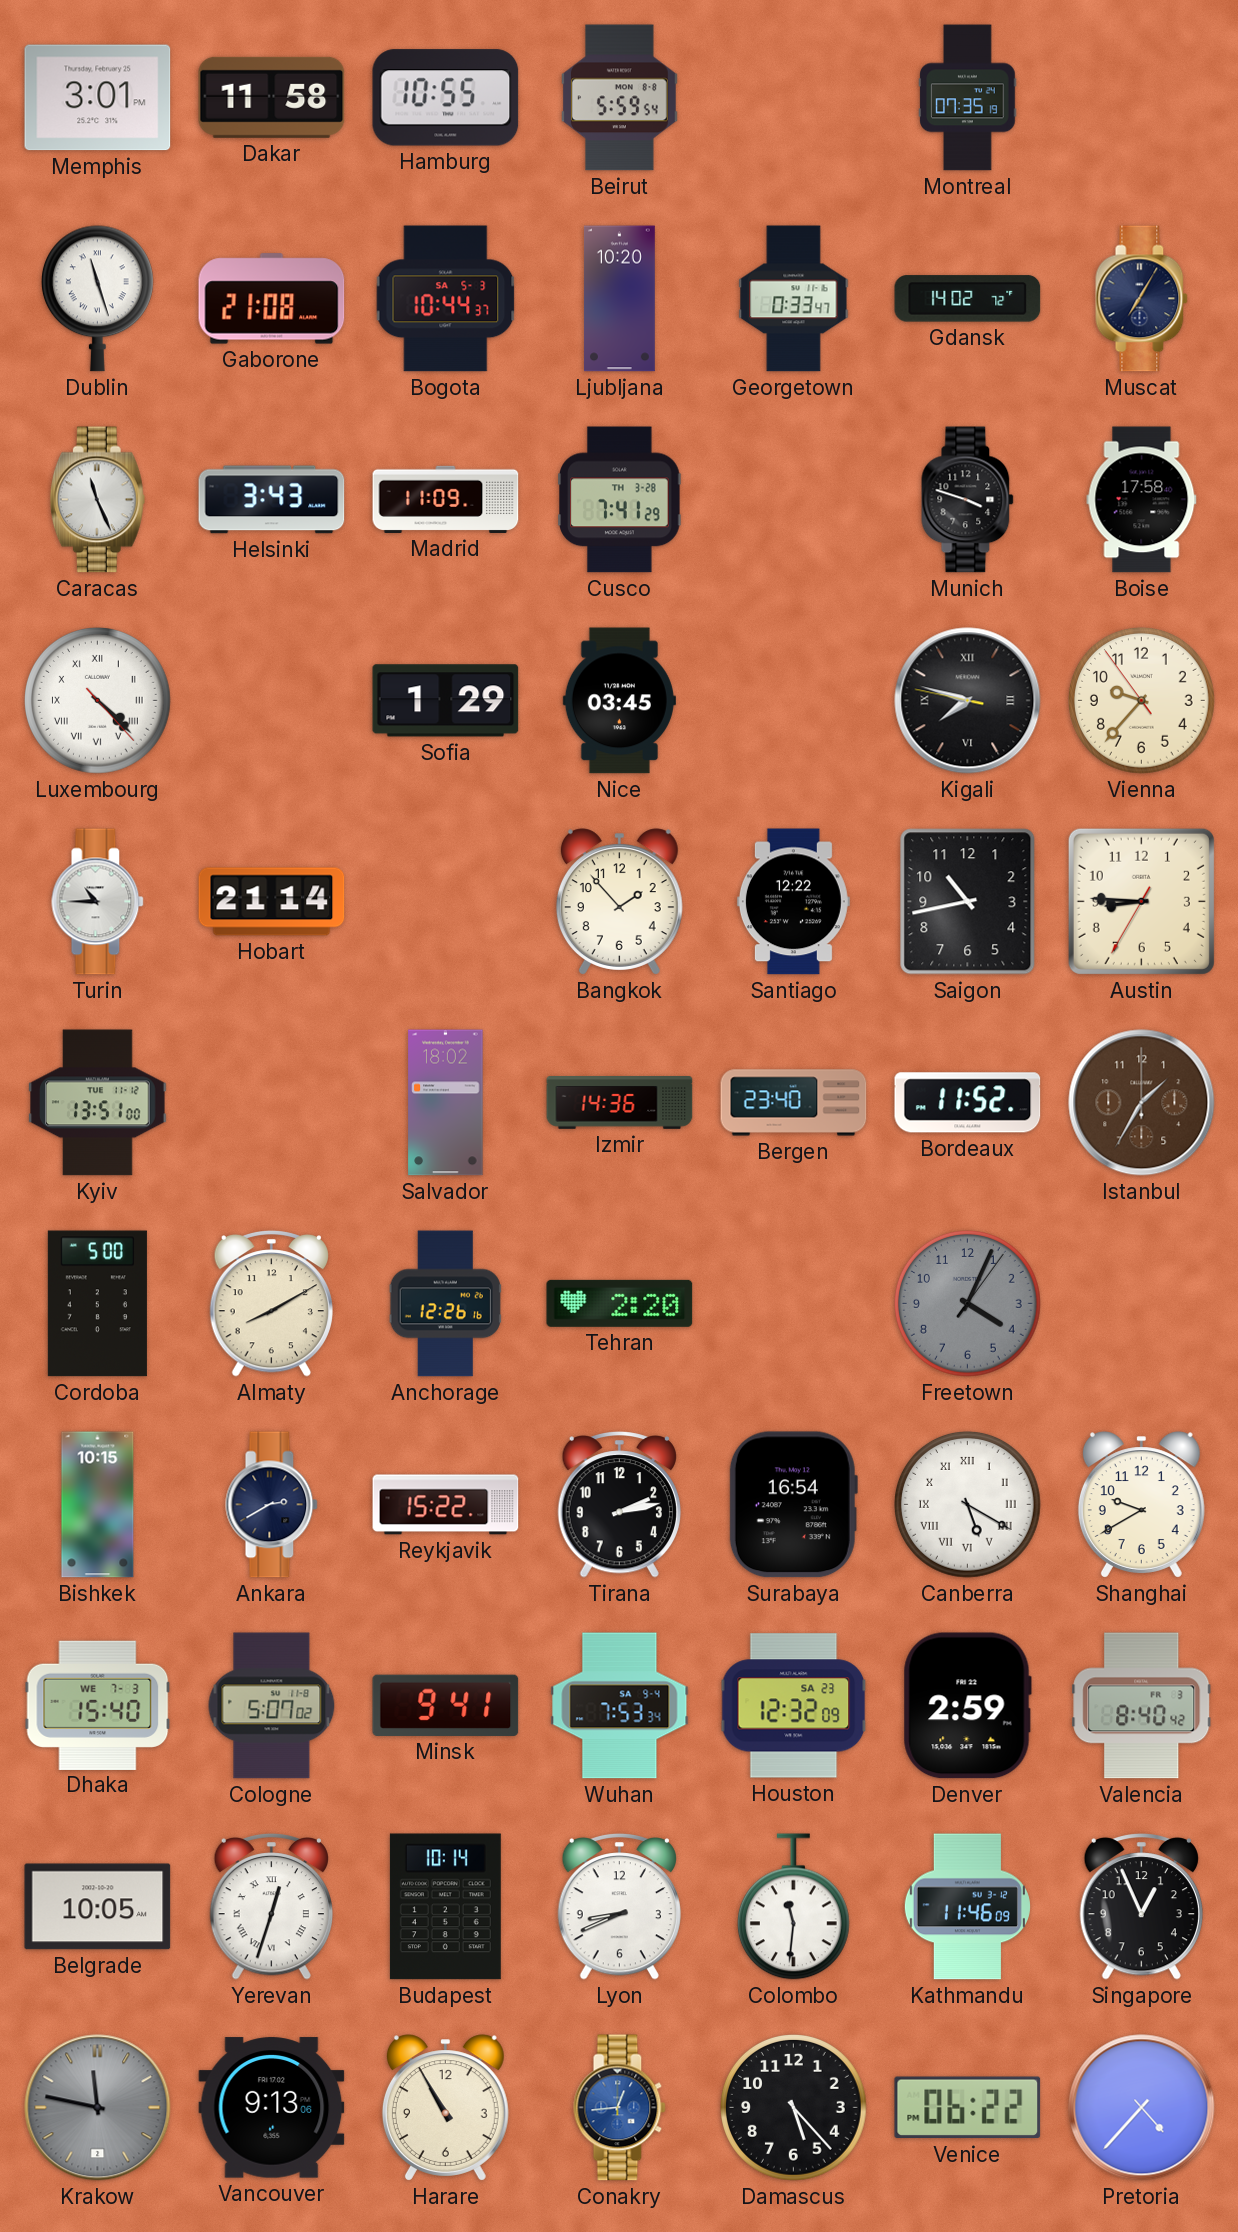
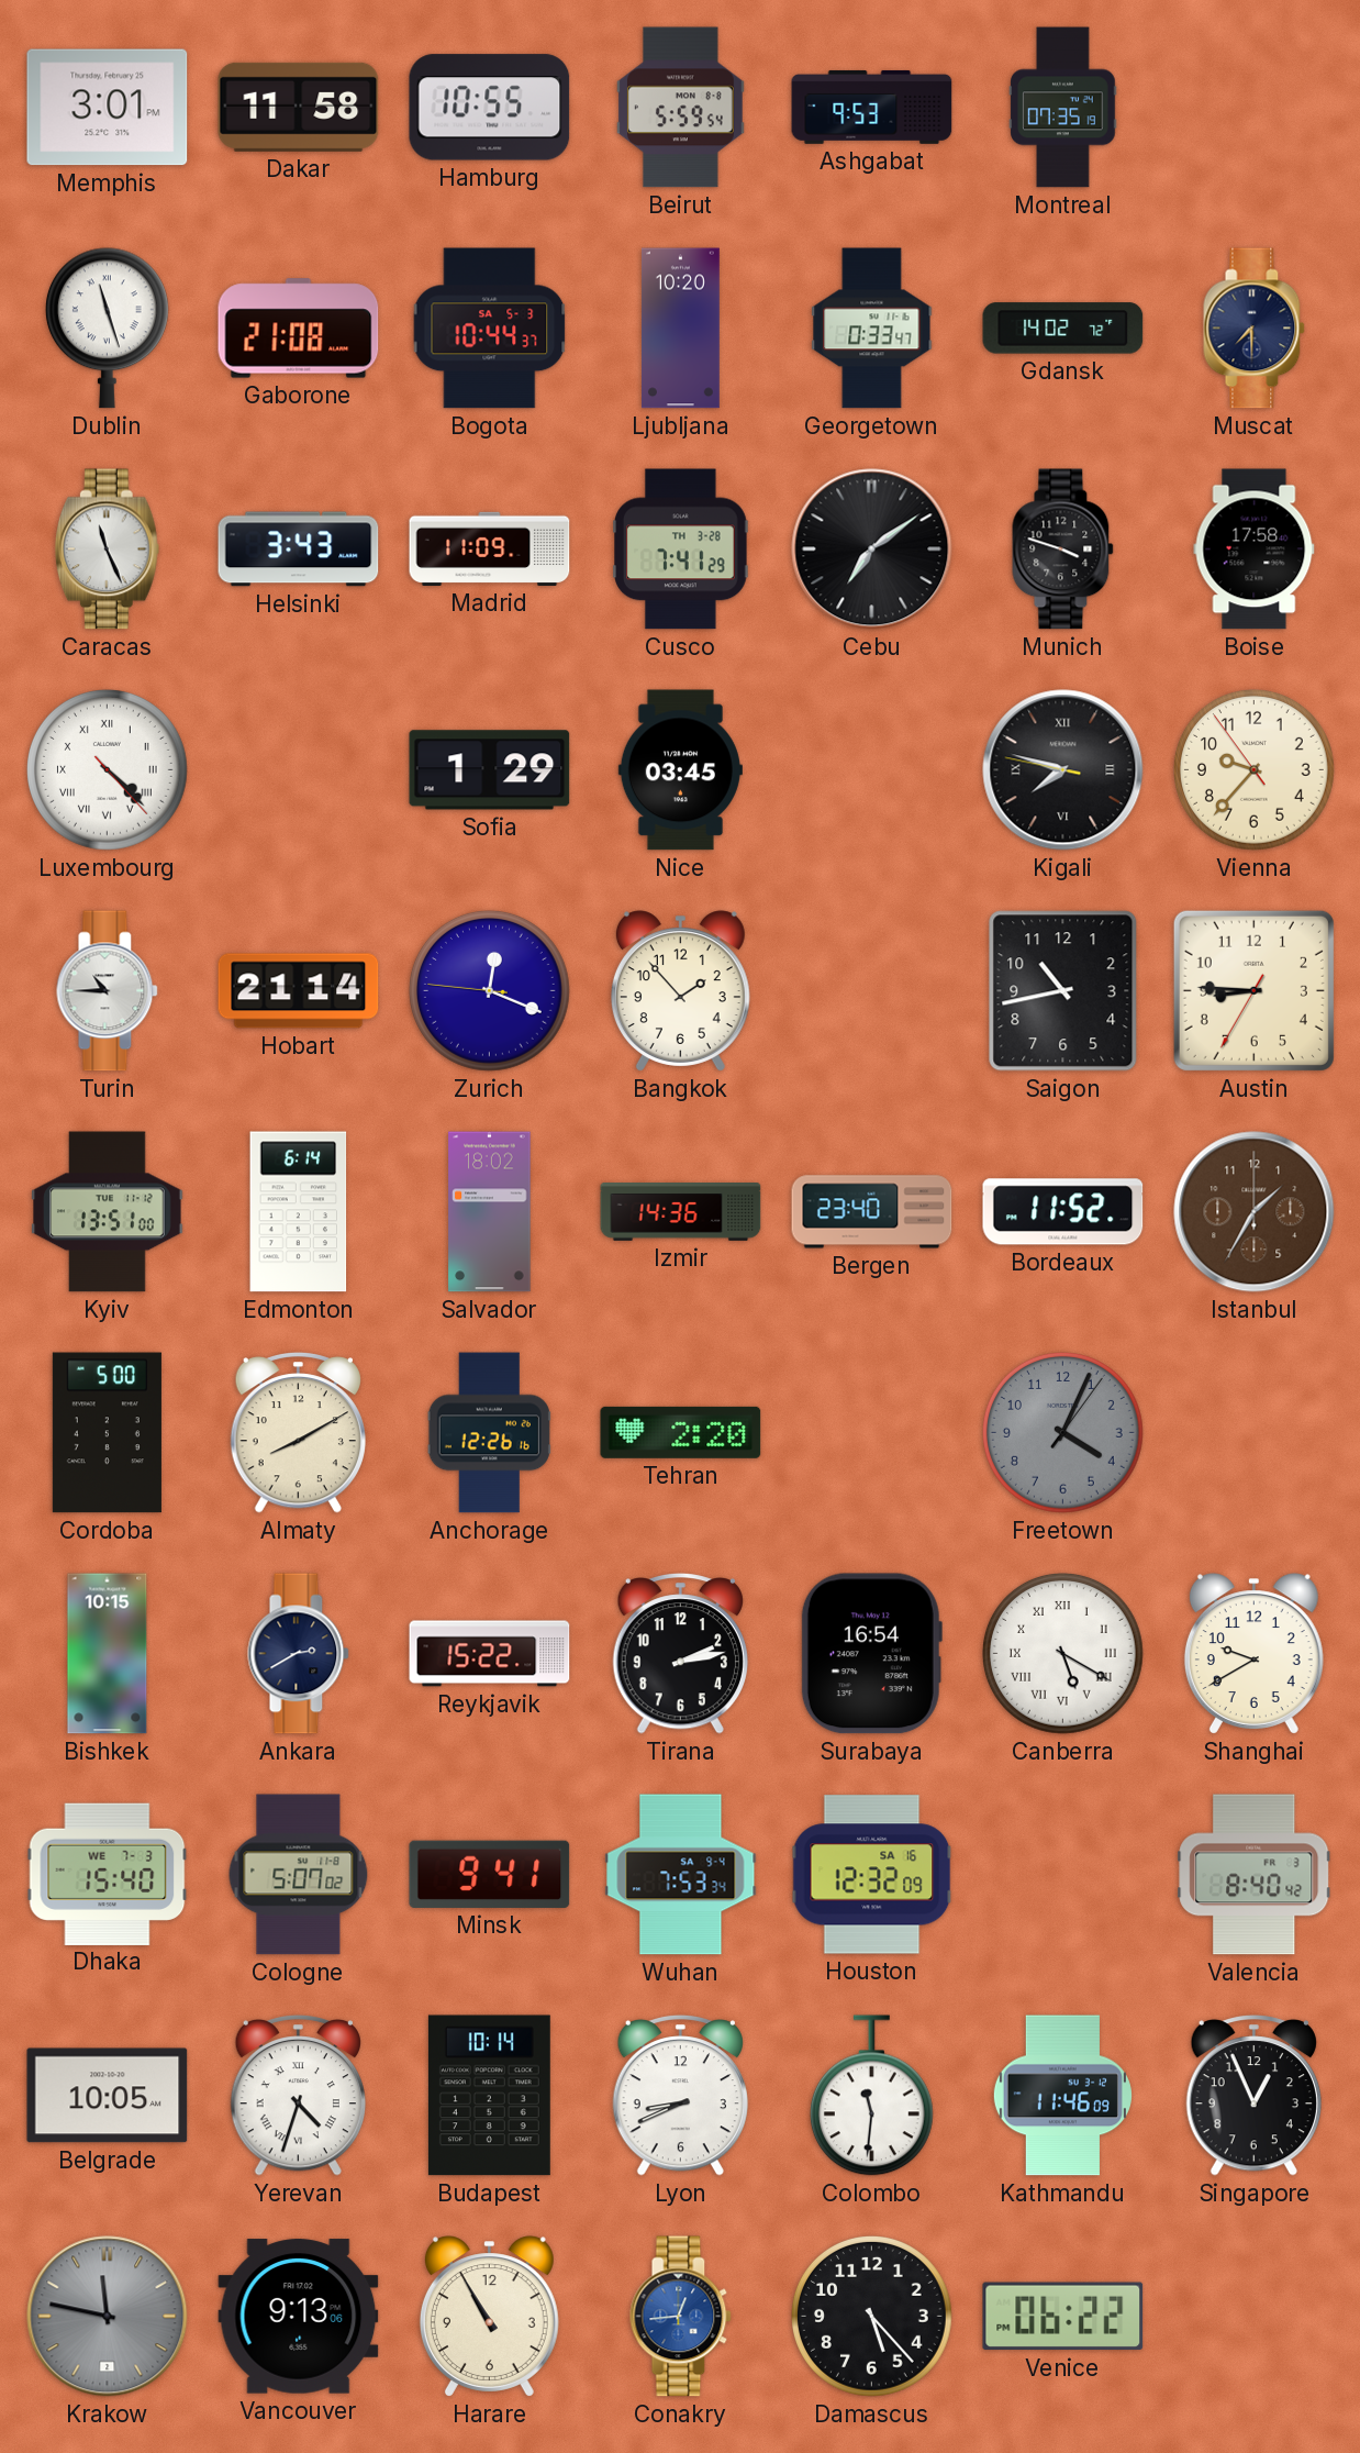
Ashgabat: none -> 9:53
Muscat: 7:05 -> 7:30
Cebu: none -> 7:09
Zurich: none -> 12:18
Santiago: 12:22 -> none
Edmonton: none -> 6:14
Houston date: SA 23 -> SA 16
Denver: 2:59 -> none
Yerevan: 12:33 -> 4:33
Pretoria: 4:37 -> none
